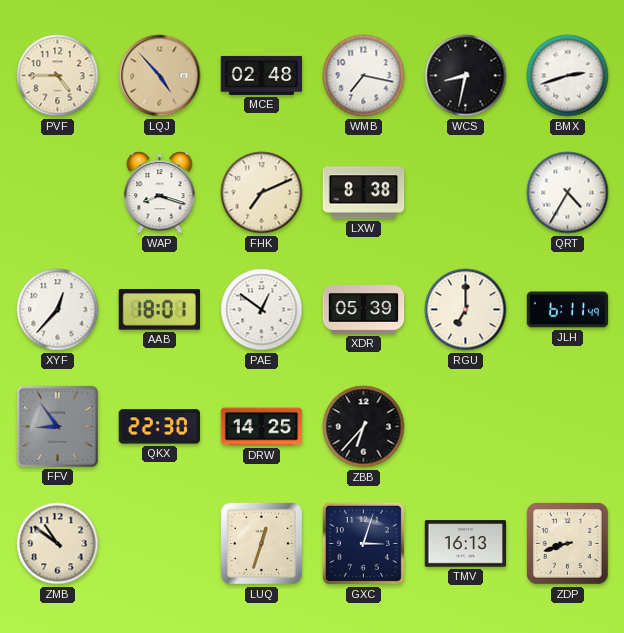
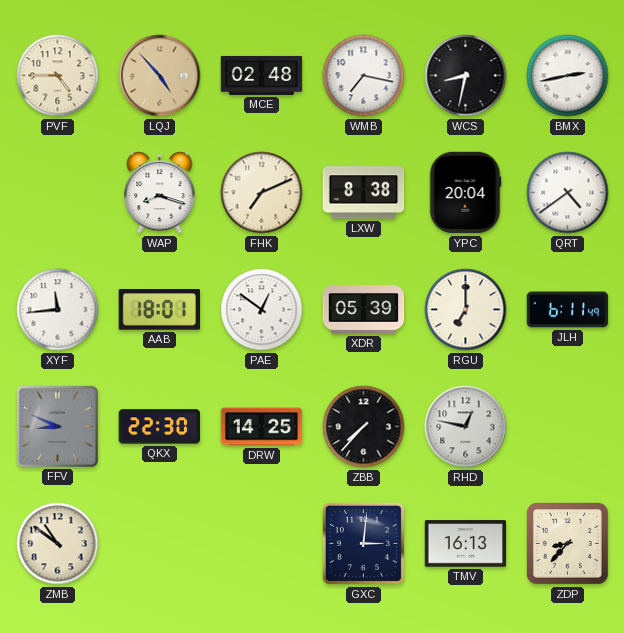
BMX: 2:42 -> 2:43
YPC: none -> 20:04
QRT: 4:35 -> 4:39
XYF: 12:37 -> 11:44
FFV: 8:54 -> 8:49
ZBB: 6:37 -> 7:37
RHD: none -> 12:47
LUQ: 12:33 -> none
GXC: 3:03 -> 3:01
ZDP: 8:42 -> 8:37
